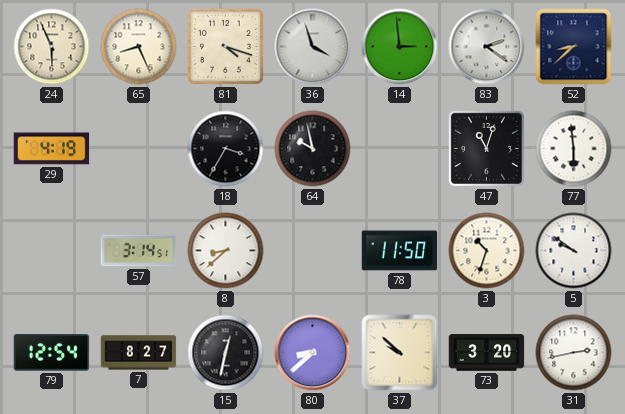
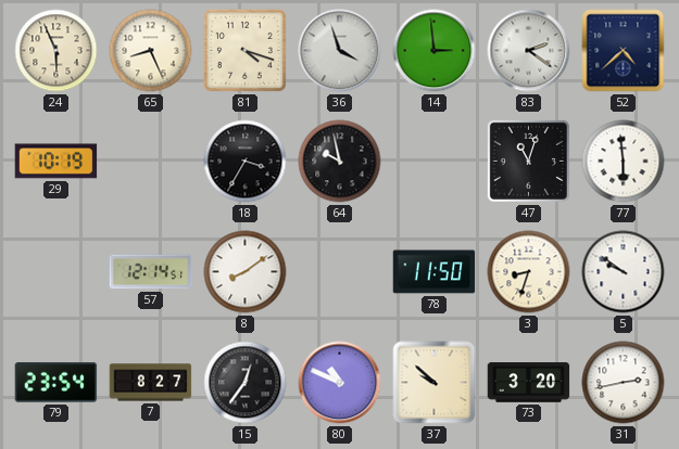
52: 8:38 -> 4:38
29: 4:19 -> 10:19
57: 3:14 -> 12:14
8: 8:38 -> 8:09
3: 10:33 -> 8:33
79: 12:54 -> 23:54
15: 12:32 -> 12:36
80: 8:38 -> 10:49
